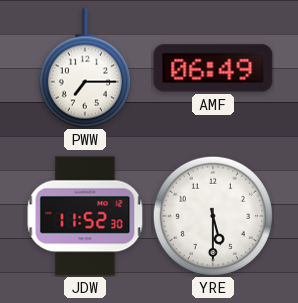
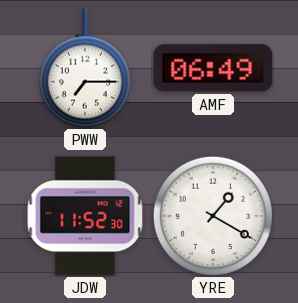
YRE: 5:30 -> 1:20
